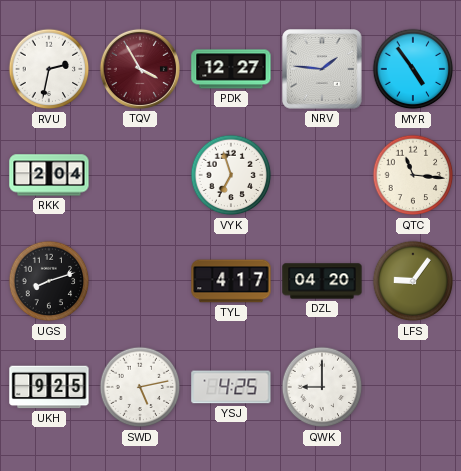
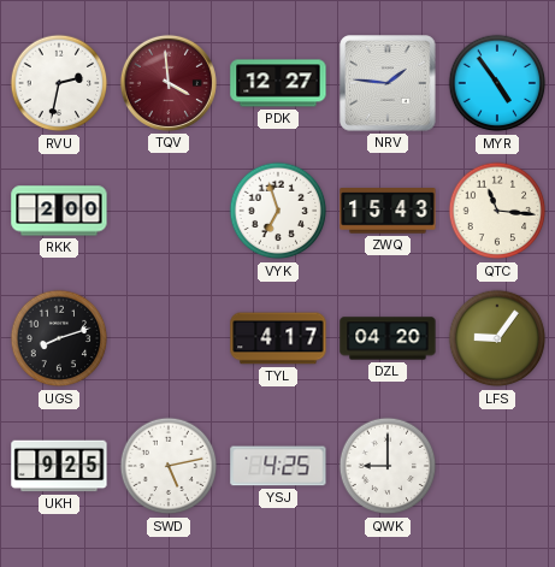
TQV: 3:55 -> 3:59
RKK: 2:04 -> 2:00
ZWQ: none -> 15:43
